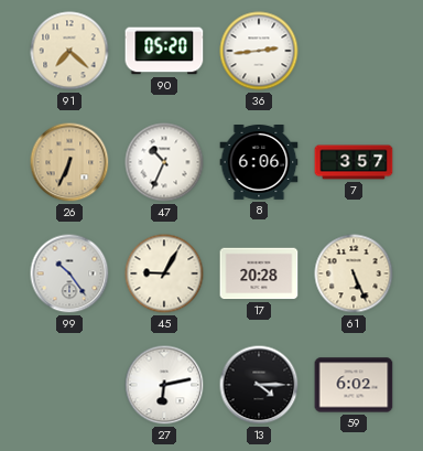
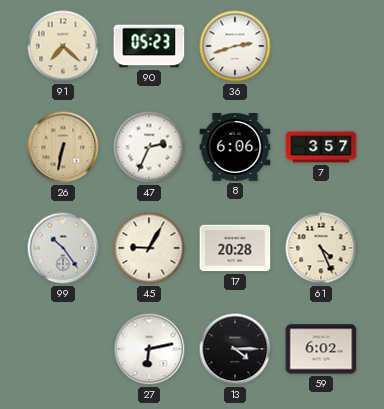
90: 05:20 -> 05:23
36: 2:44 -> 2:42
26: 6:34 -> 6:32
47: 10:34 -> 2:34
61: 5:26 -> 4:26
